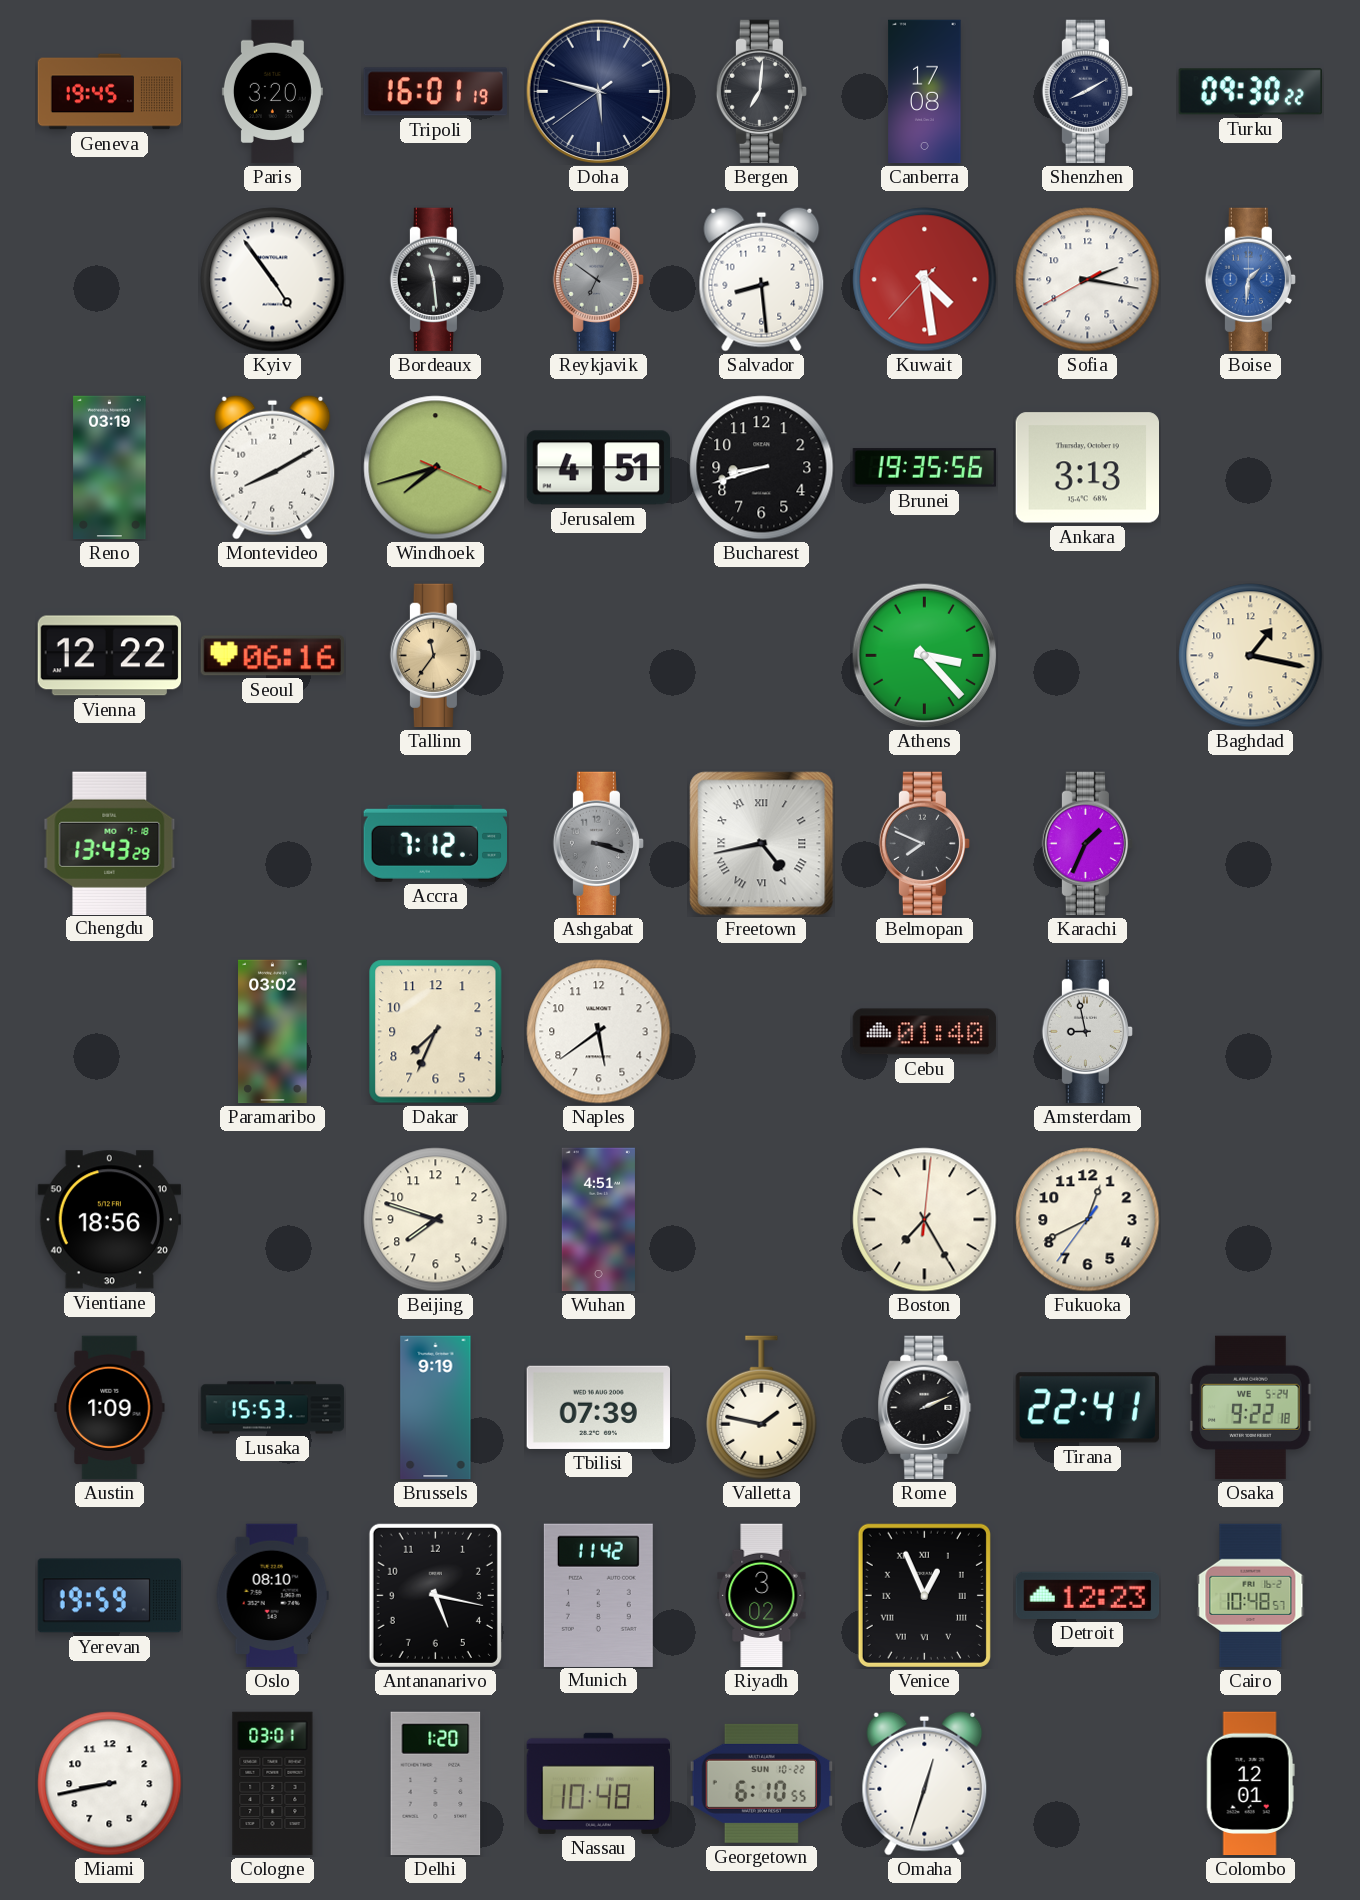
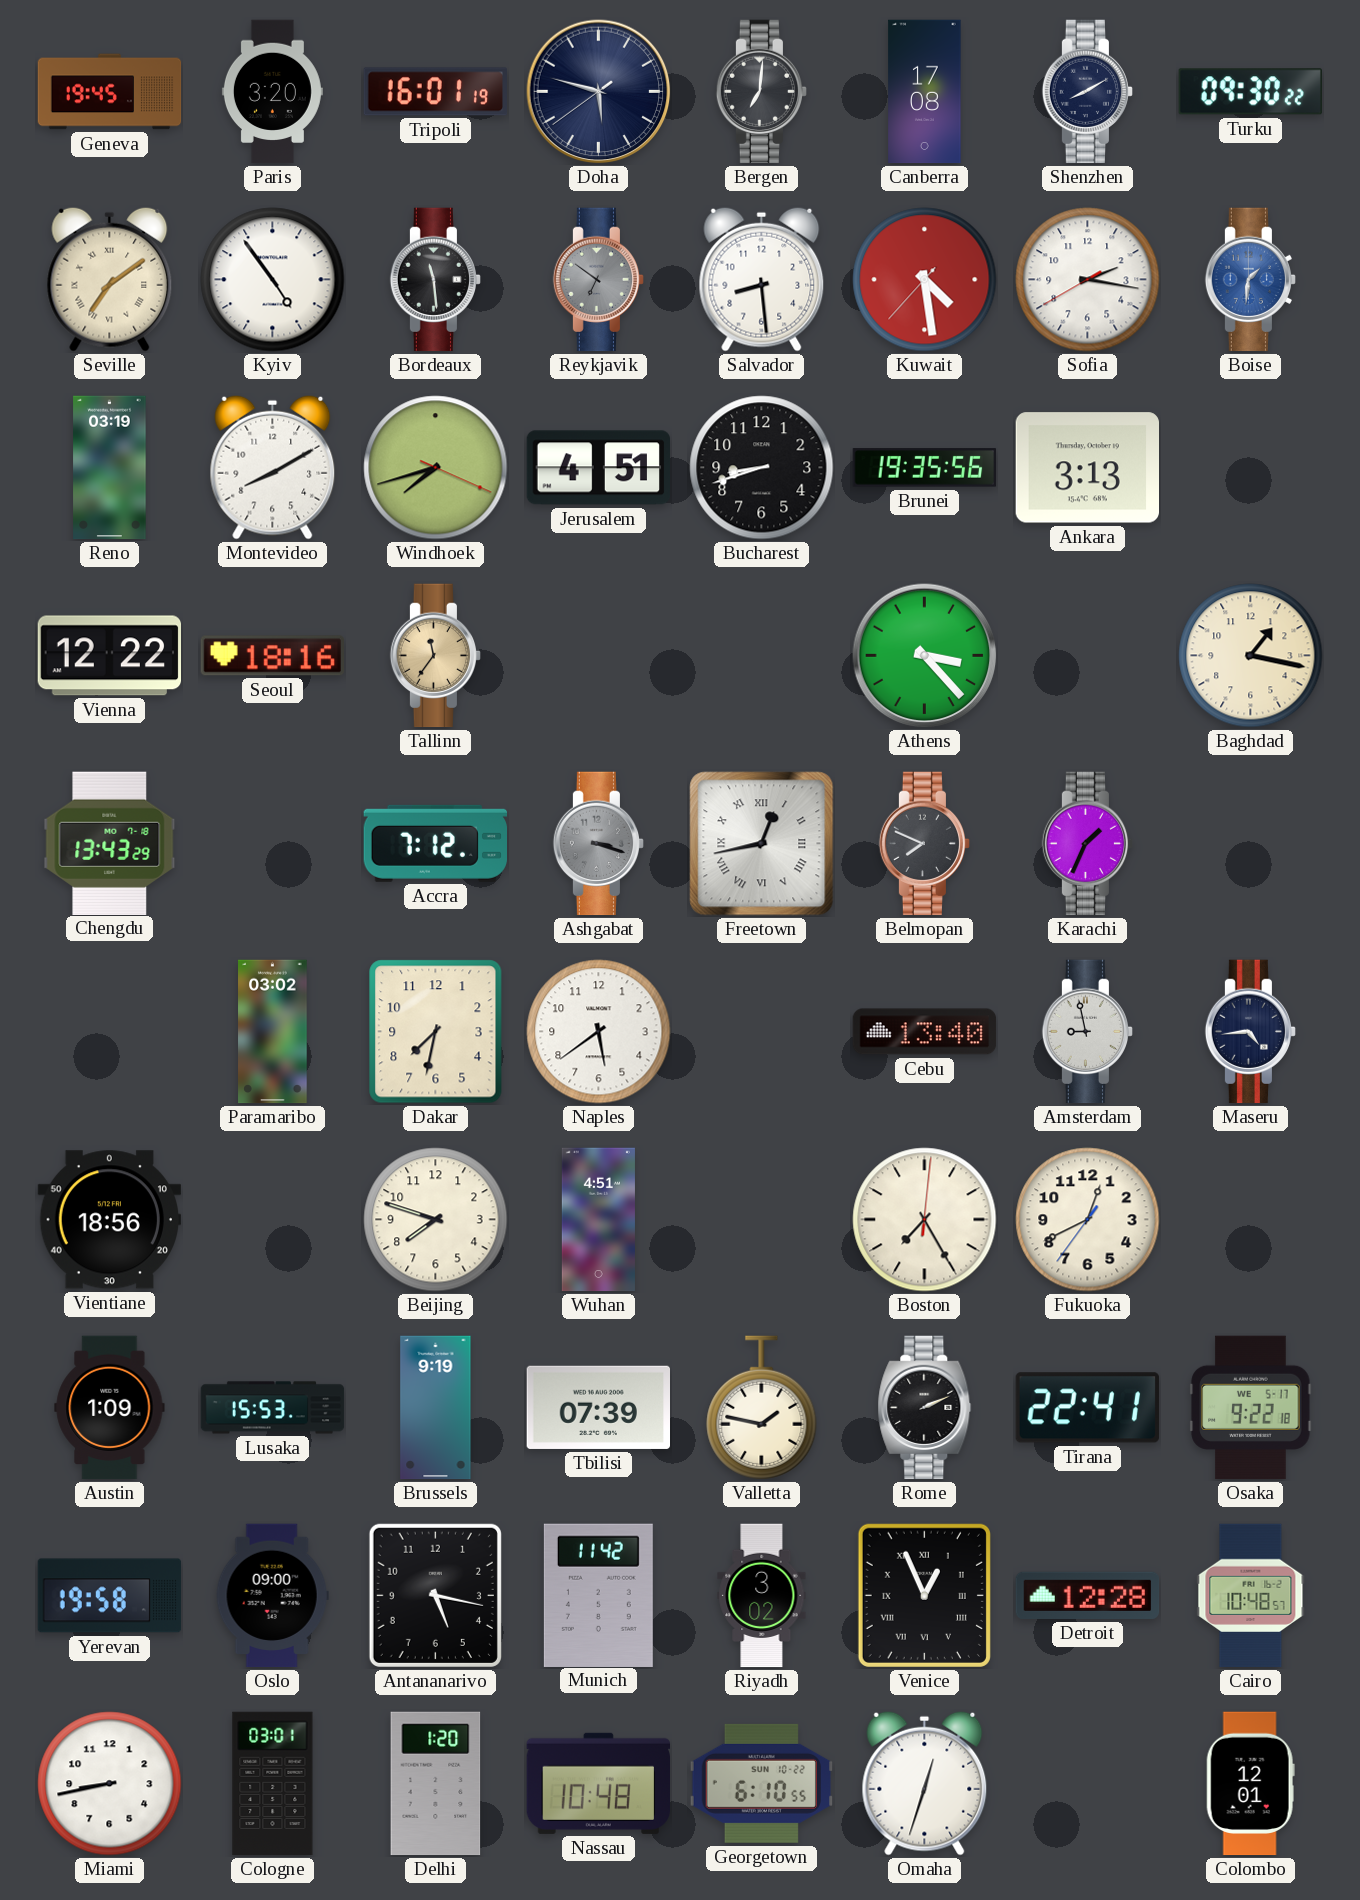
Seville: none -> 7:09
Seoul: 06:16 -> 18:16
Freetown: 4:43 -> 12:43
Dakar: 7:34 -> 7:32
Cebu: 01:40 -> 13:40
Maseru: none -> 4:44
Osaka date: WE 5-24 -> WE 5-17
Yerevan: 19:59 -> 19:58
Oslo: 08:10 -> 09:00
Detroit: 12:23 -> 12:28
